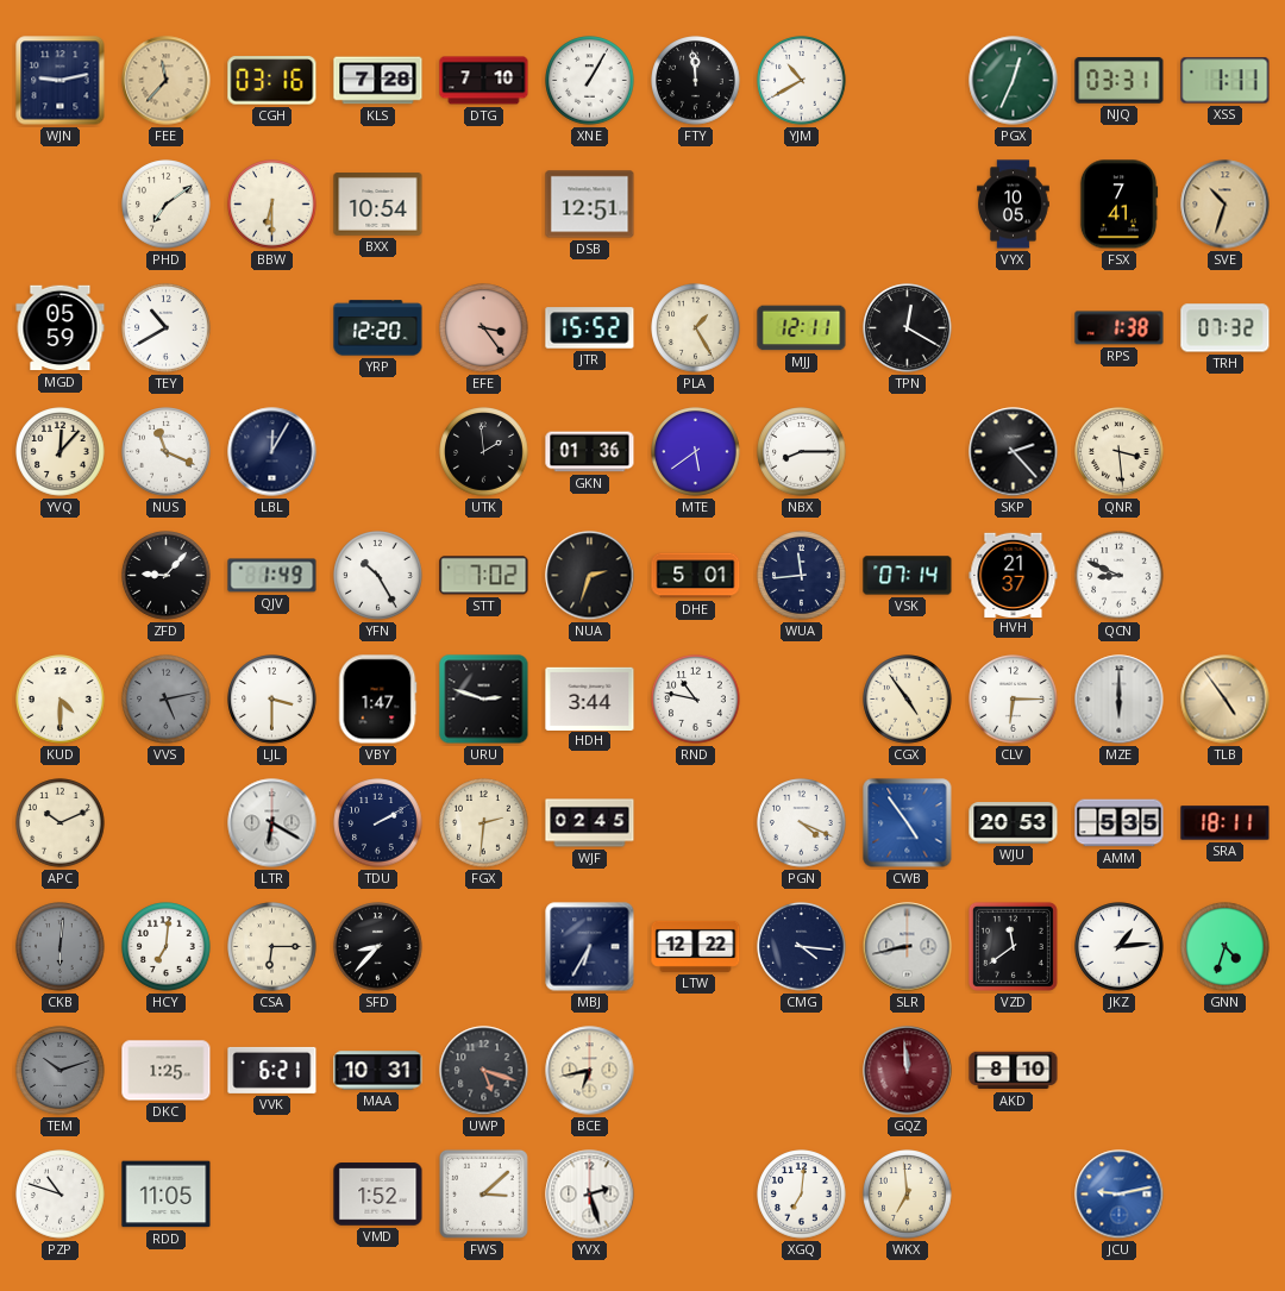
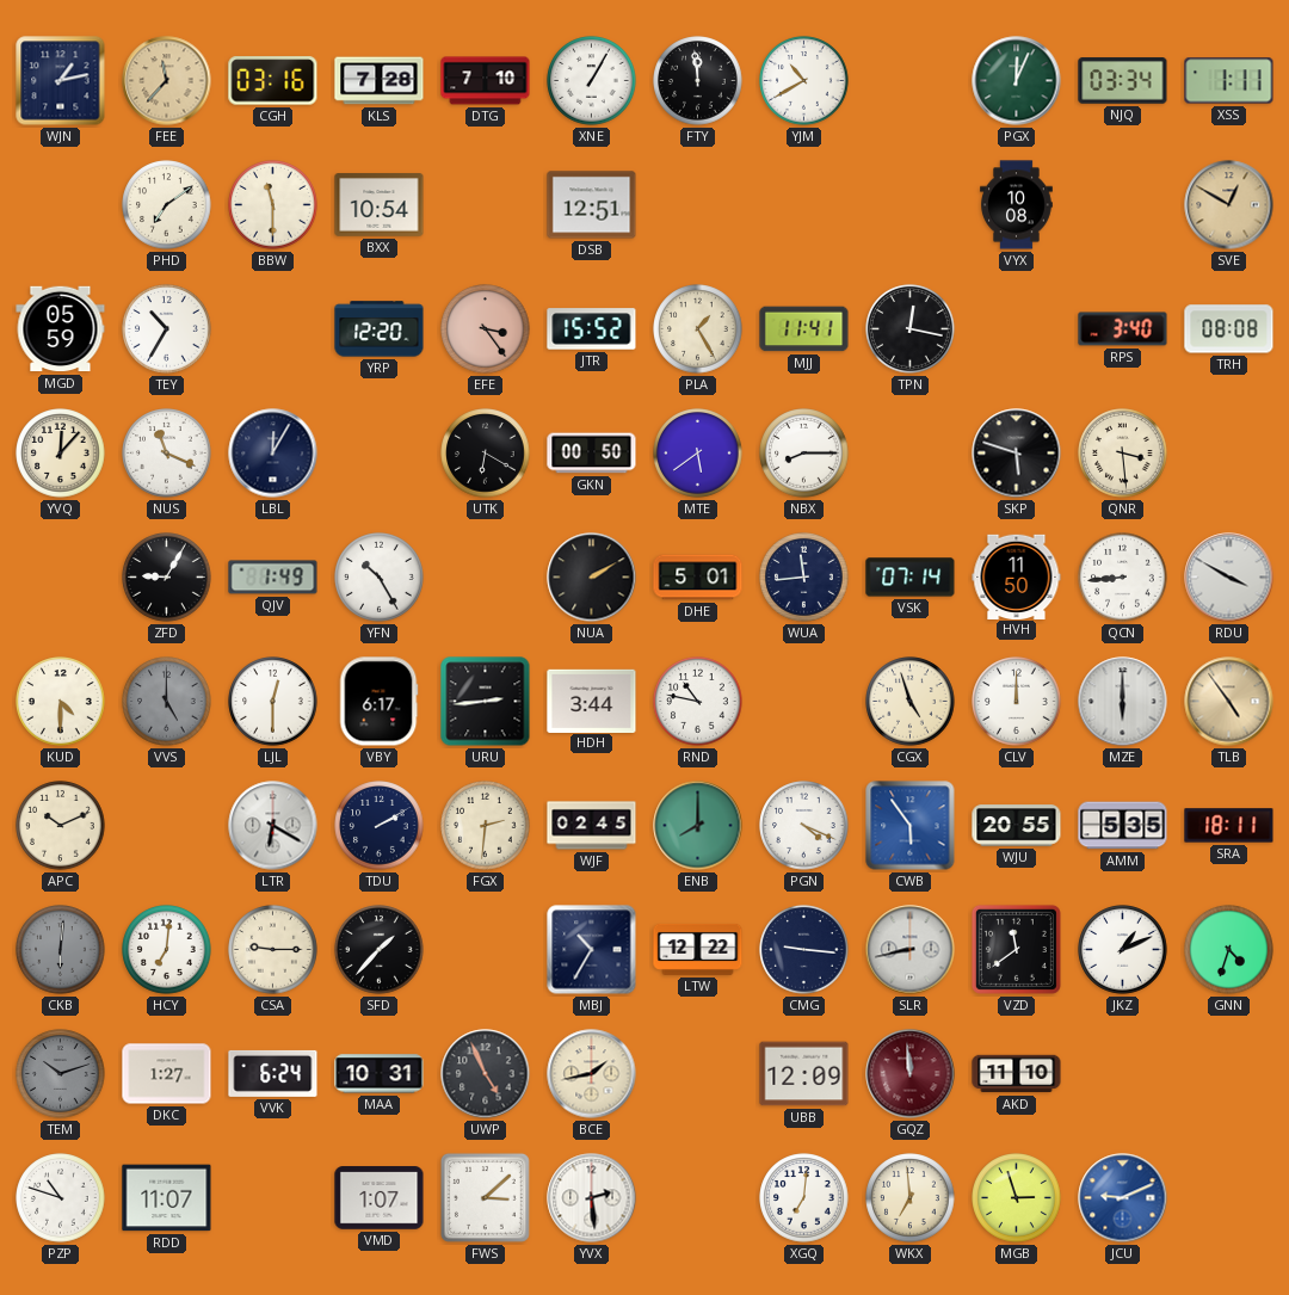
WJN: 9:13 -> 1:13
PGX: 12:34 -> 12:04
NJQ: 03:31 -> 03:34
BBW: 6:30 -> 11:30
VYX: 10:05 -> 10:08
FSX: 7:41 -> none
SVE: 10:33 -> 12:50
TEY: 10:40 -> 10:35
MJJ: 12:11 -> 11:41
TPN: 12:20 -> 12:17
RPS: 1:38 -> 3:40
TRH: 07:32 -> 08:08
UTK: 1:59 -> 6:20
GKN: 01:36 -> 00:50
SKP: 2:23 -> 5:48
ZFD: 9:07 -> 9:05
STT: 7:02 -> none
NUA: 2:33 -> 2:10
HVH: 21:37 -> 11:50
QCN: 8:49 -> 8:44
RDU: none -> 3:50
VVS: 5:13 -> 5:00
LJL: 3:30 -> 12:30
VBY: 1:47 -> 6:17
URU: 2:48 -> 2:44
CGX: 4:54 -> 4:57
CLV: 6:15 -> 12:00
ENB: none -> 8:00
CWB: 4:54 -> 5:54
WJU: 20:53 -> 20:55
CSA: 6:15 -> 9:15
SFD: 8:37 -> 1:37
MBJ: 6:35 -> 10:35
CMG: 4:16 -> 9:16
JKZ: 1:14 -> 1:11
DKC: 1:25 -> 1:27
VVK: 6:21 -> 6:24
UWP: 5:18 -> 4:56
BCE: 6:43 -> 1:43
UBB: none -> 12:09
AKD: 8:10 -> 11:10
RDD: 11:05 -> 11:07
VMD: 1:52 -> 1:07
YVX: 2:27 -> 2:29
MGB: none -> 2:57
JCU: 9:13 -> 9:11
